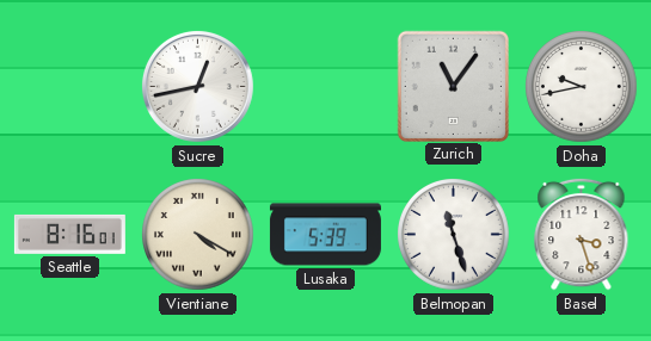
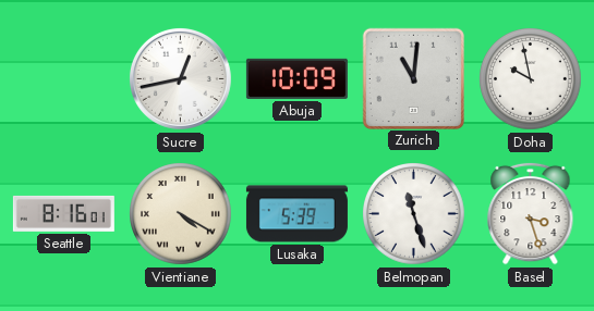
Abuja: none -> 10:09
Zurich: 11:06 -> 11:01
Doha: 9:43 -> 9:58
